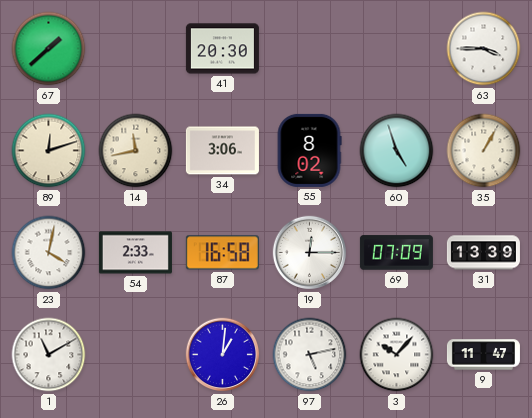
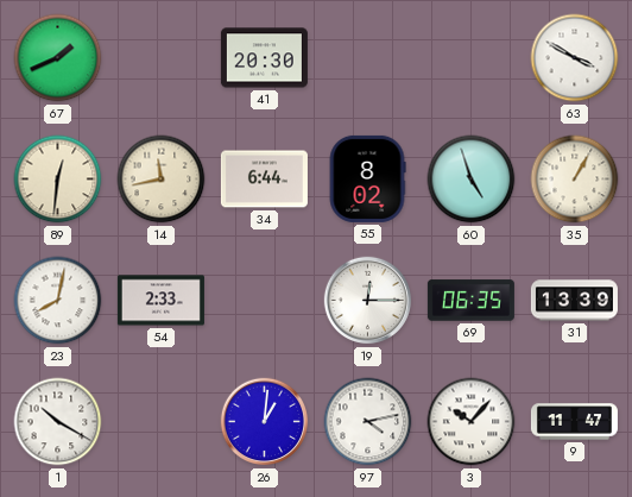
67: 1:38 -> 1:41
63: 3:45 -> 3:50
89: 12:12 -> 12:31
34: 3:06 -> 6:44
23: 4:02 -> 8:02
87: 16:58 -> none
69: 07:09 -> 06:35
1: 11:10 -> 10:20
97: 5:13 -> 4:13
